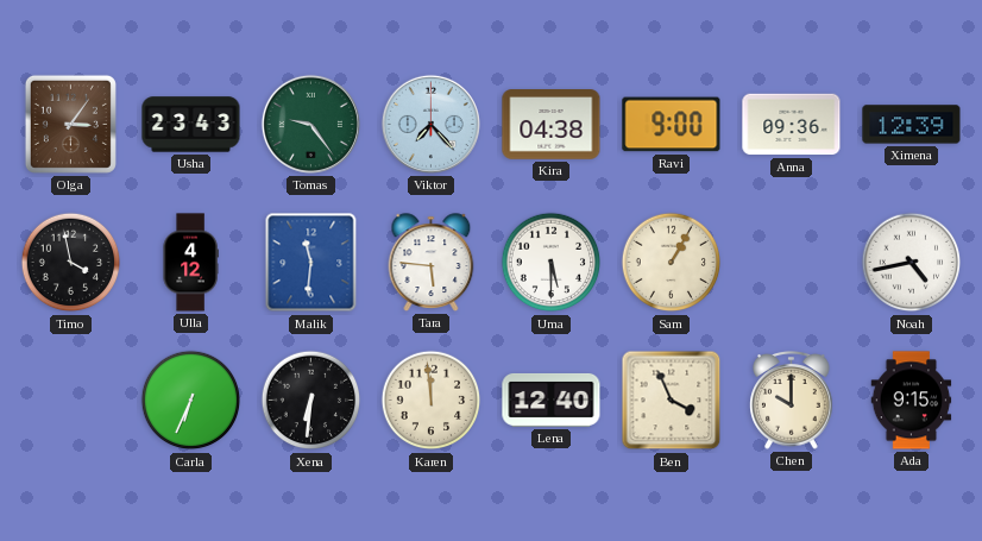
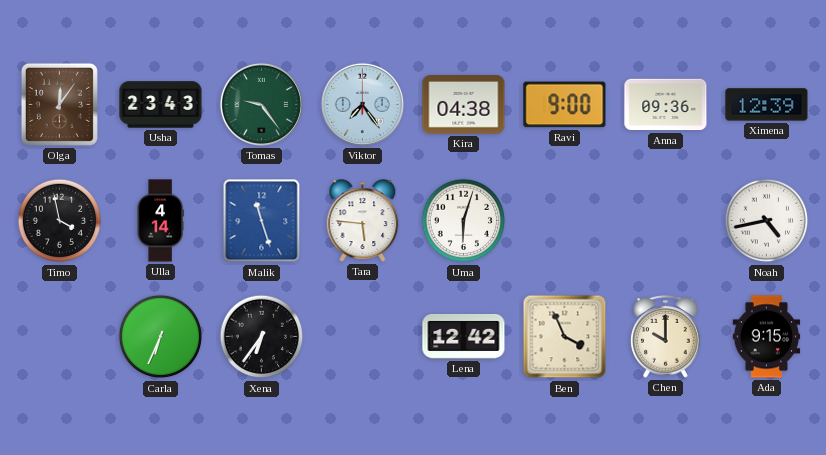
Olga: 3:06 -> 12:06
Viktor: 7:23 -> 7:24
Ulla: 4:12 -> 4:14
Malik: 11:31 -> 11:27
Uma: 5:30 -> 6:03
Sam: 1:05 -> none
Xena: 6:31 -> 6:36
Karen: 11:59 -> none
Lena: 12:40 -> 12:42
